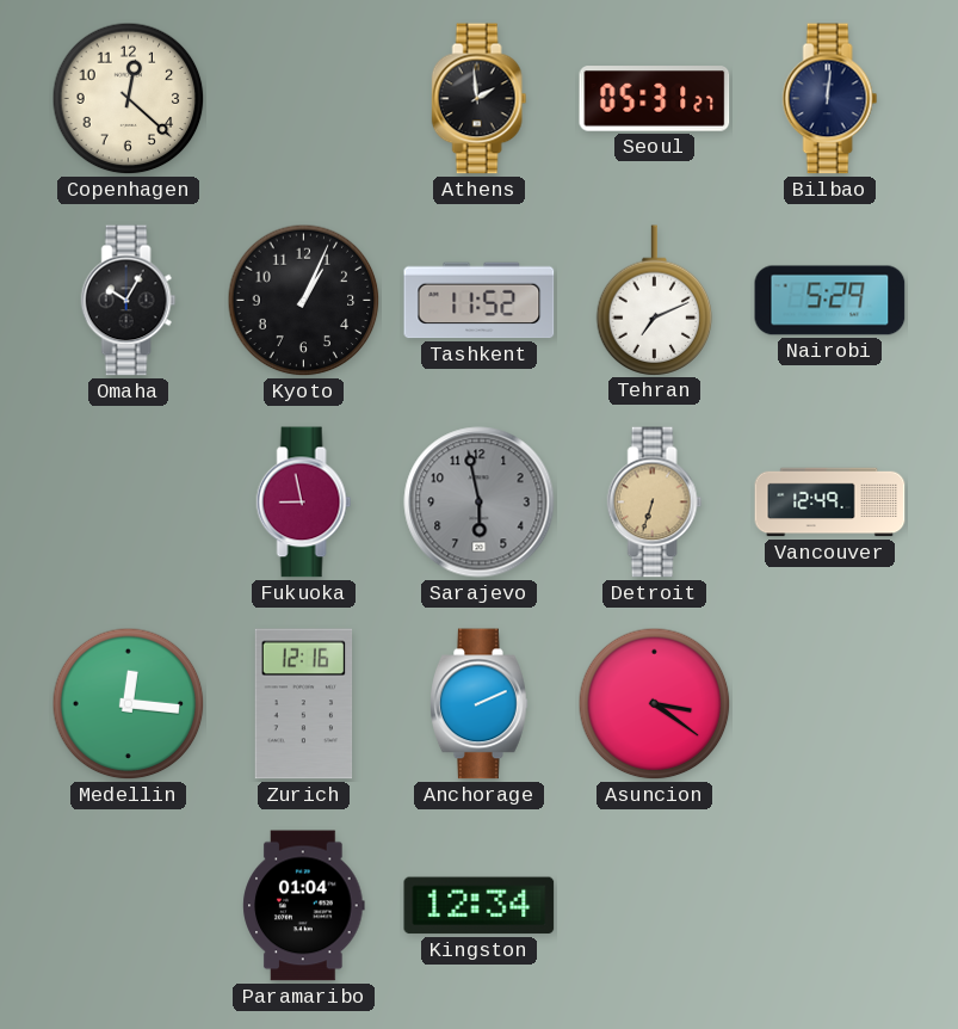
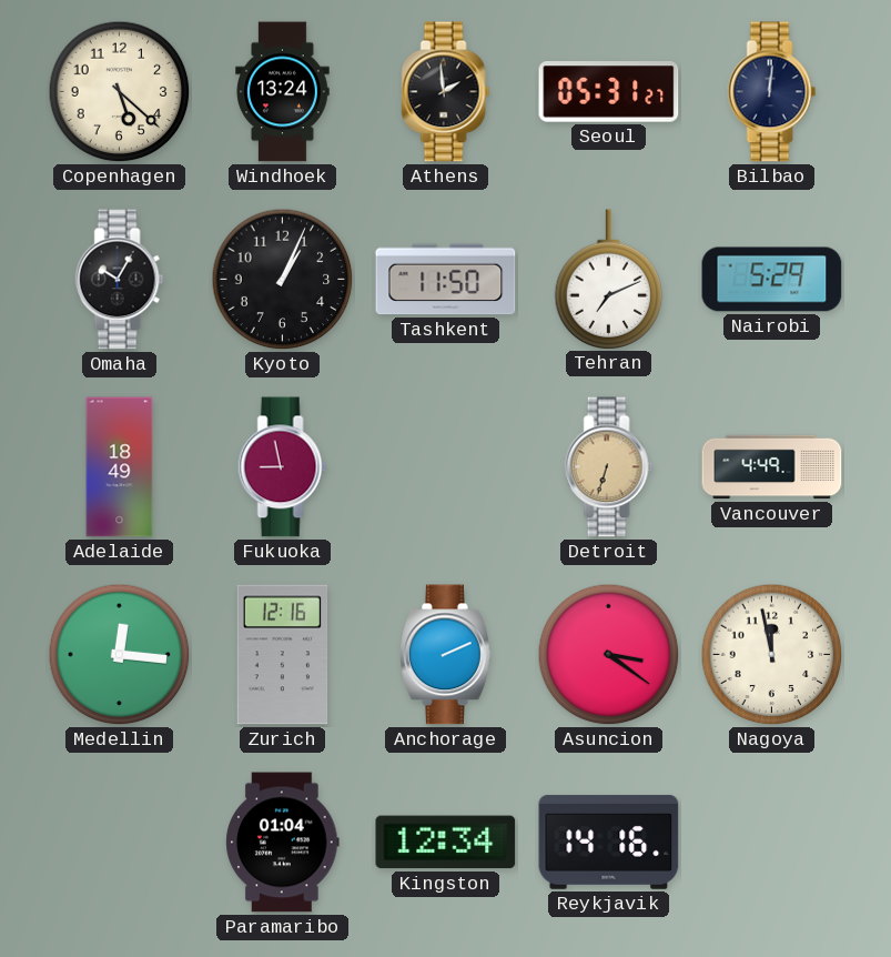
Copenhagen: 12:22 -> 5:22
Windhoek: none -> 13:24
Tashkent: 11:52 -> 11:50
Adelaide: none -> 18:49
Sarajevo: 5:58 -> none
Vancouver: 12:49 -> 4:49
Nagoya: none -> 11:58
Reykjavik: none -> 14:16
